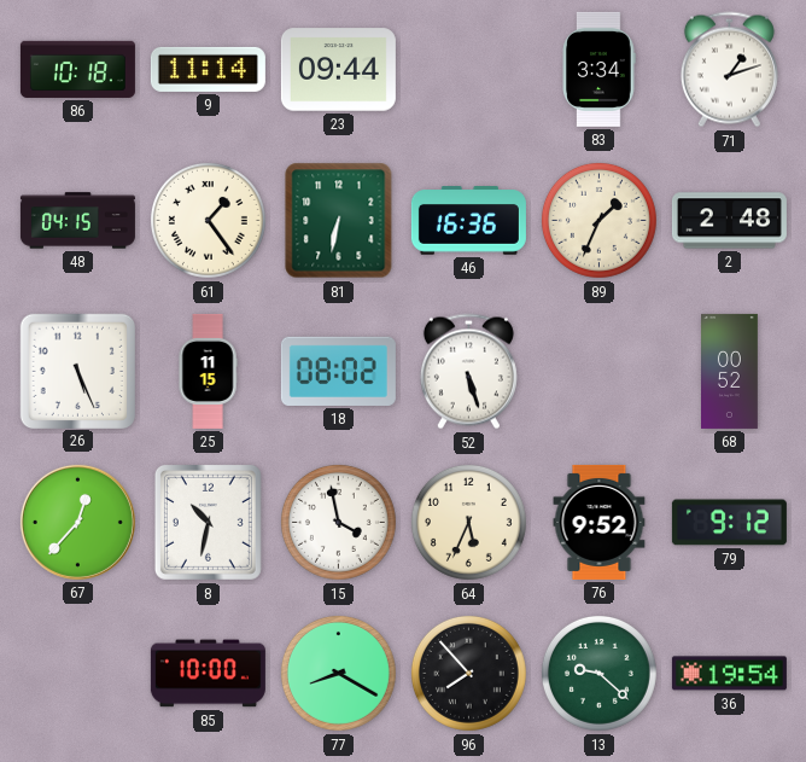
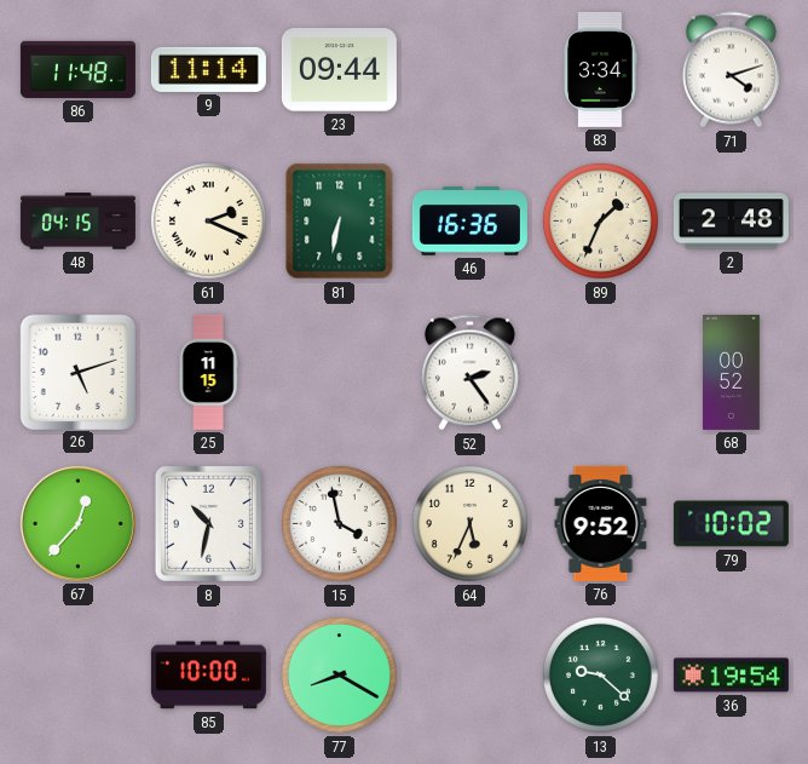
86: 10:18 -> 11:48
71: 1:12 -> 4:12
61: 1:24 -> 2:19
26: 5:26 -> 5:12
18: 08:02 -> none
52: 5:27 -> 2:24
79: 9:12 -> 10:02
96: 7:53 -> none
